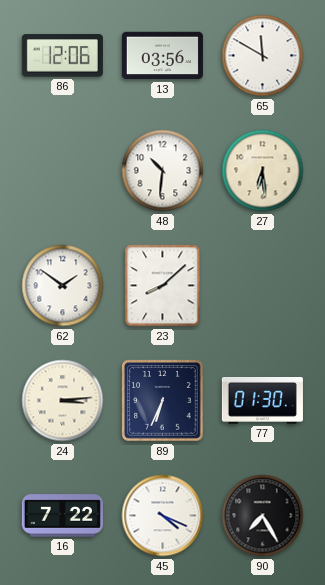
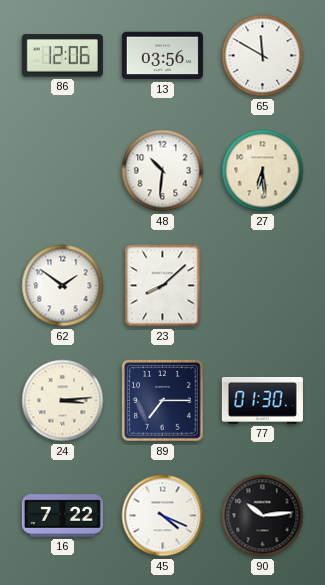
89: 6:34 -> 7:15
90: 7:25 -> 10:14
